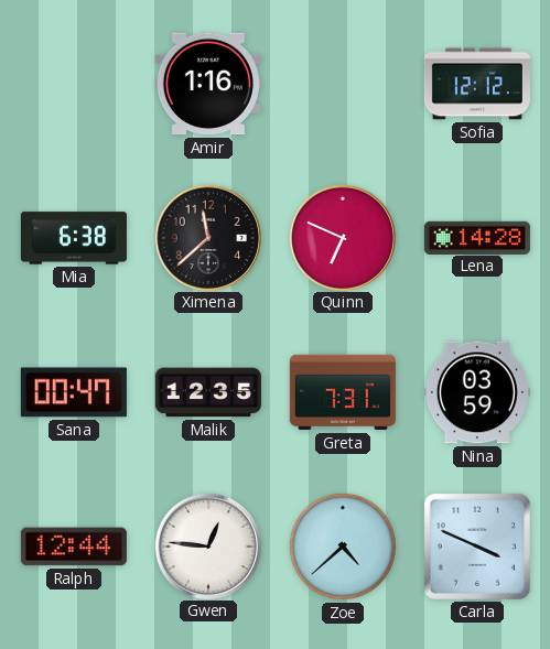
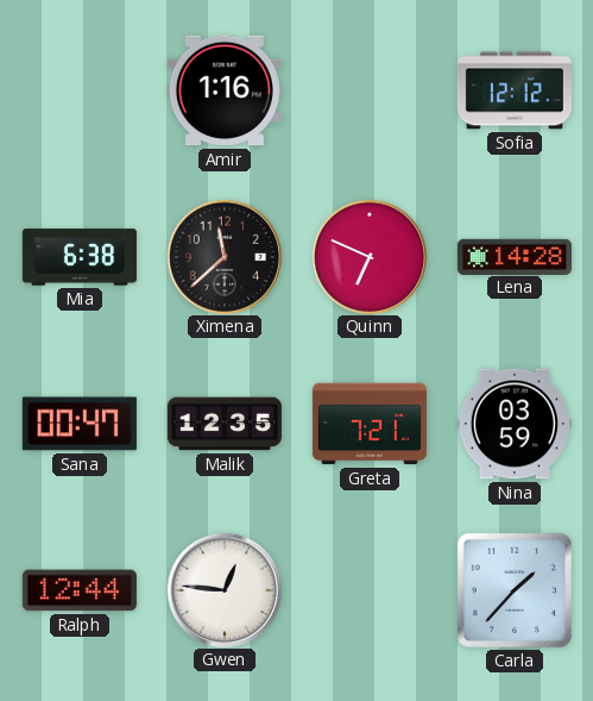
Greta: 7:31 -> 7:21
Zoe: 4:38 -> none
Carla: 3:49 -> 1:37
